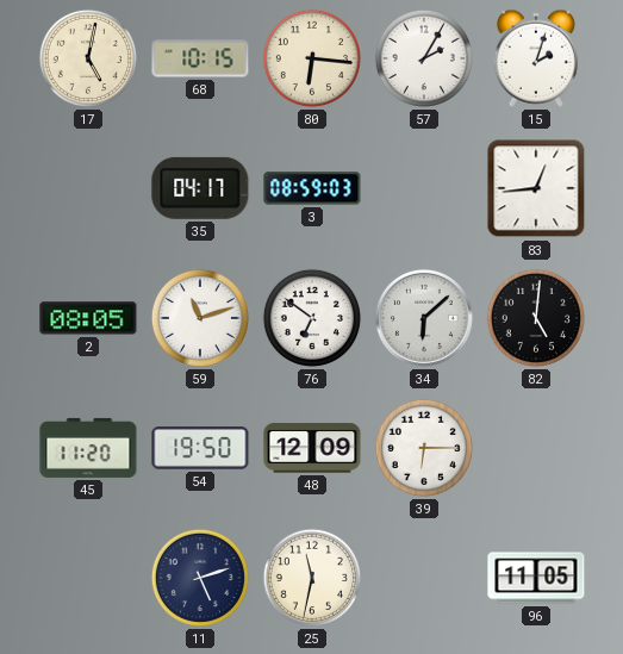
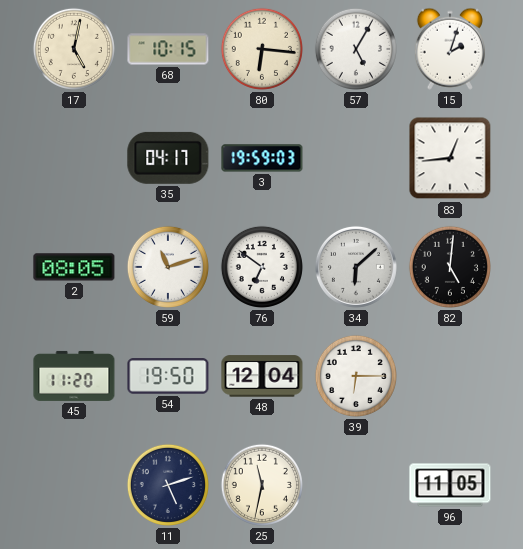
57: 2:05 -> 5:05
3: 08:59 -> 19:59
48: 12:09 -> 12:04
